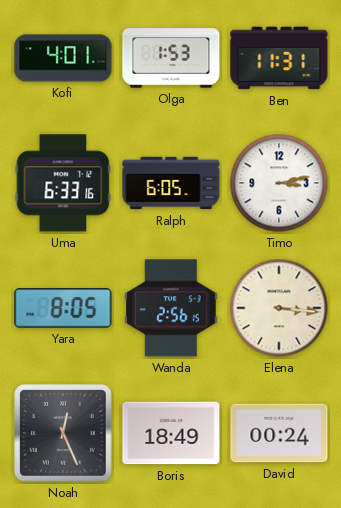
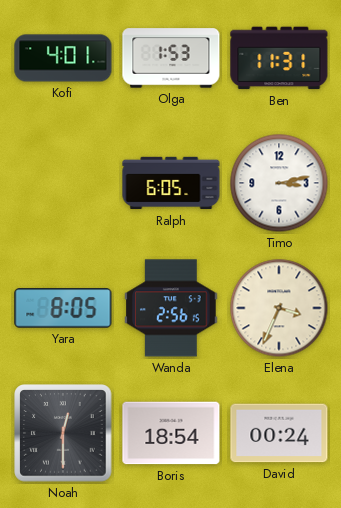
Uma: 6:33 -> none
Elena: 3:16 -> 3:34
Noah: 12:26 -> 12:30
Boris: 18:49 -> 18:54
